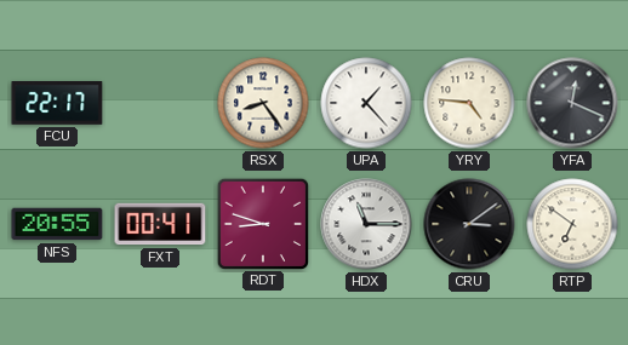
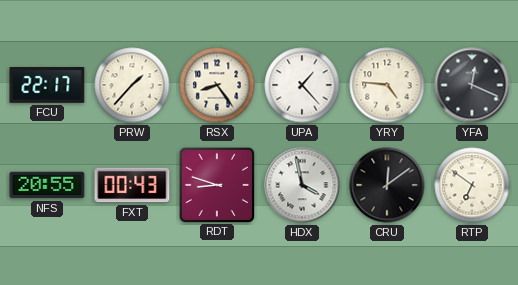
PRW: none -> 1:37
FXT: 00:41 -> 00:43
HDX: 11:15 -> 3:58
CRU: 3:09 -> 12:09
